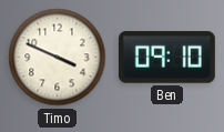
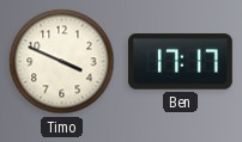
Ben: 09:10 -> 17:17
